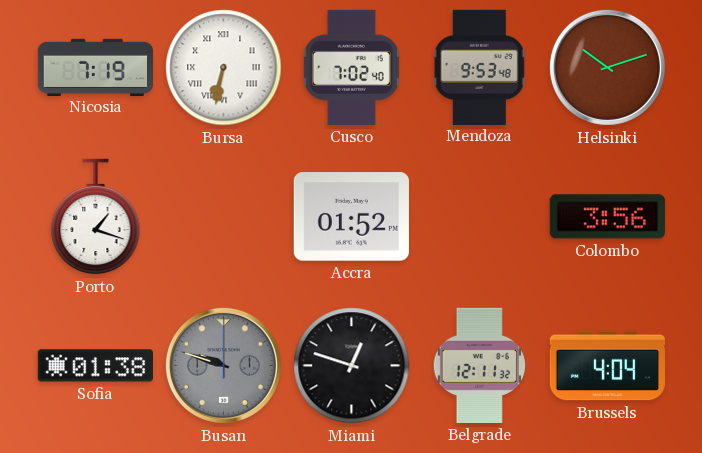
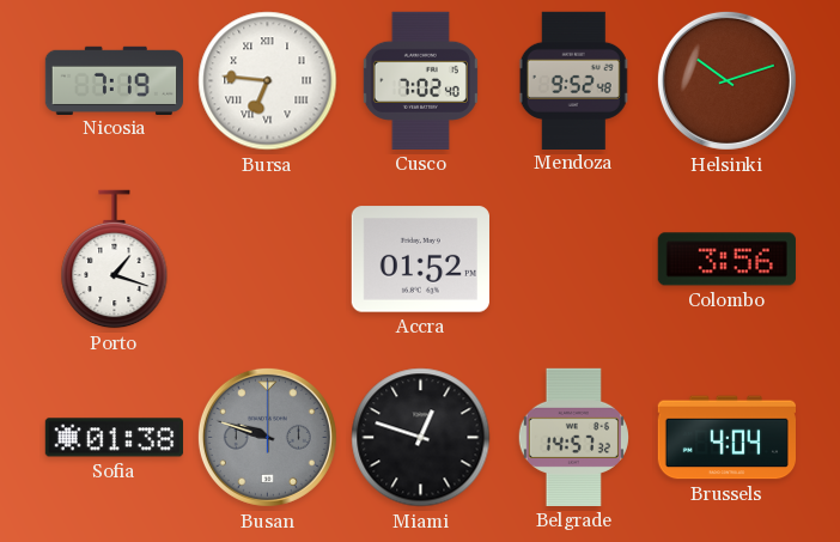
Bursa: 6:32 -> 6:46
Mendoza: 9:53 -> 9:52
Belgrade: 12:11 -> 14:57
